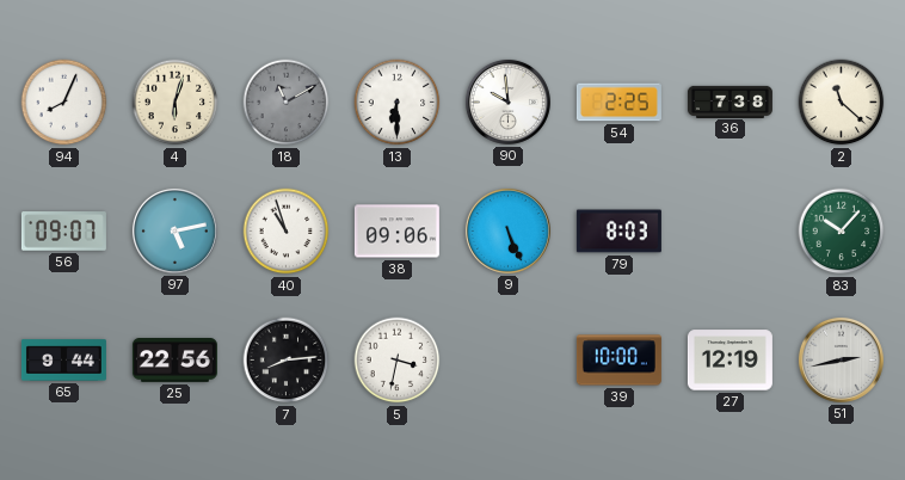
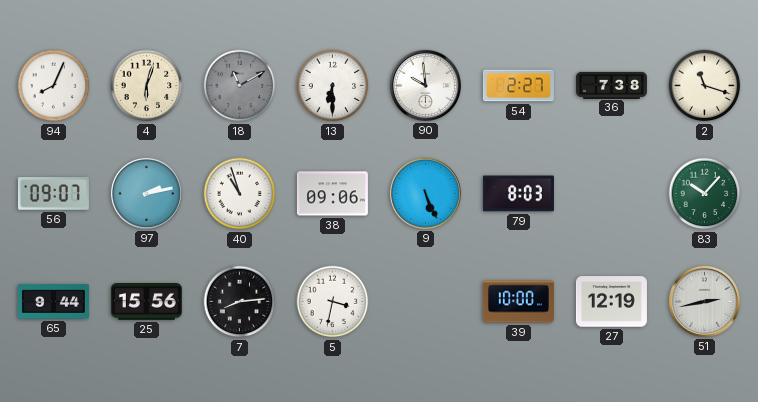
54: 2:25 -> 2:27
2: 11:22 -> 11:18
97: 5:13 -> 2:13
25: 22:56 -> 15:56
